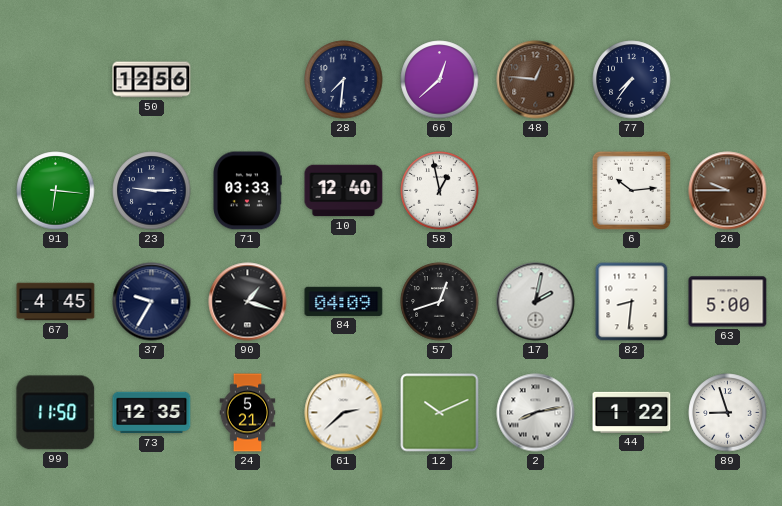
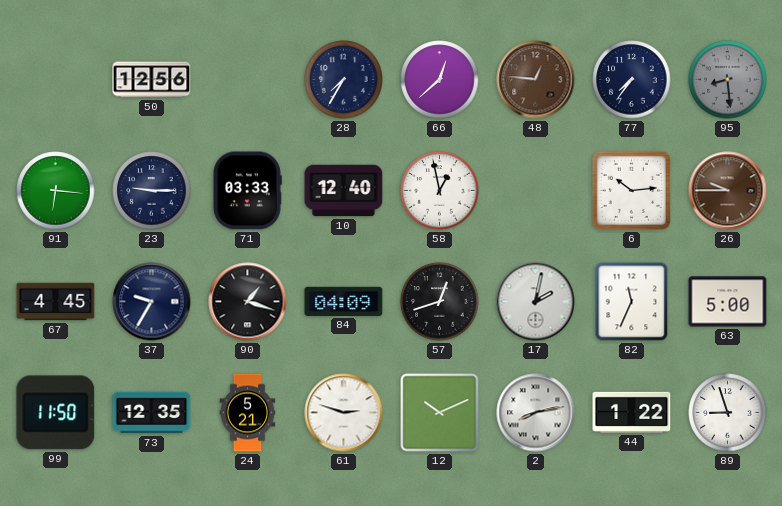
28: 7:31 -> 7:35
95: none -> 8:29
82: 8:31 -> 11:34
61: 2:38 -> 2:48
